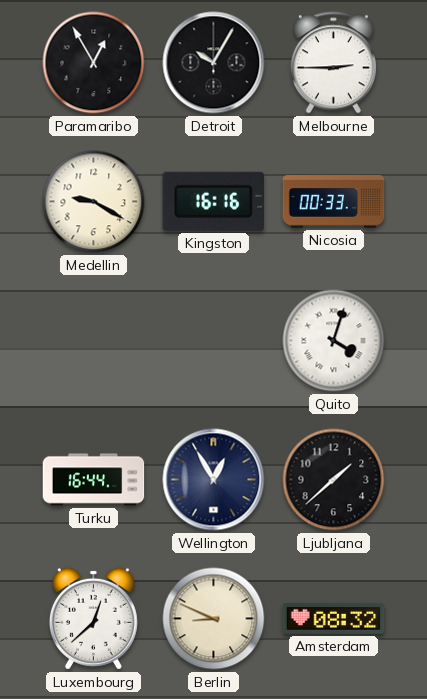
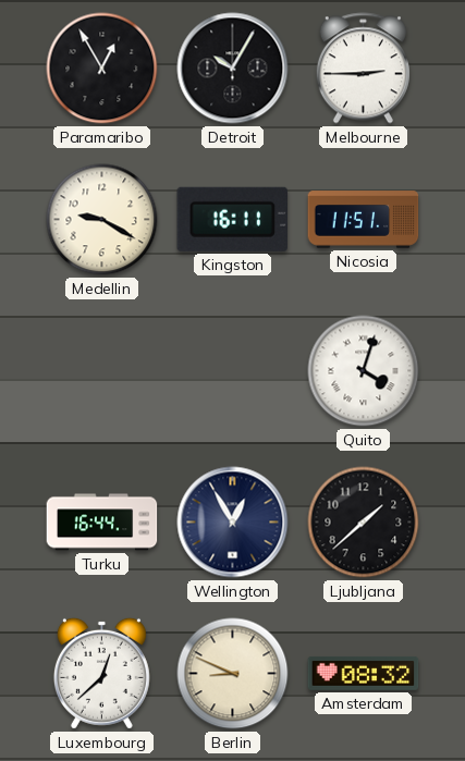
Kingston: 16:16 -> 16:11
Nicosia: 00:33 -> 11:51
